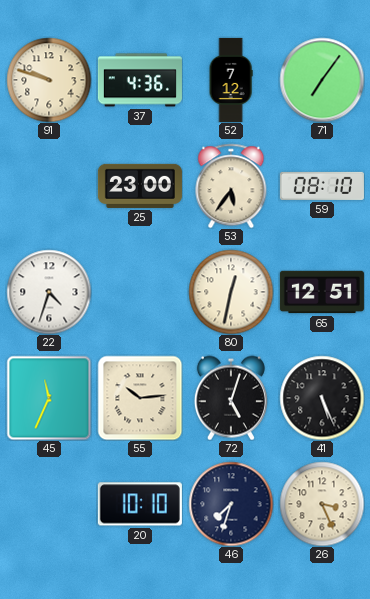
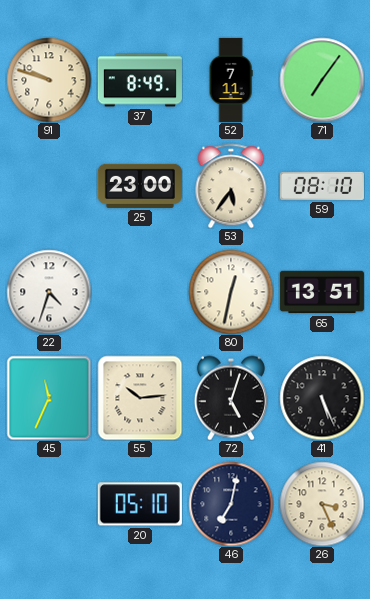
37: 4:36 -> 8:49
52: 7:12 -> 7:11
65: 12:51 -> 13:51
20: 10:10 -> 05:10
46: 7:33 -> 7:02
